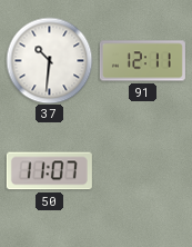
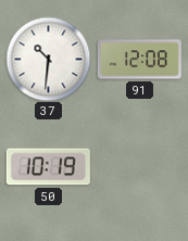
91: 12:11 -> 12:08
50: 11:07 -> 10:19
